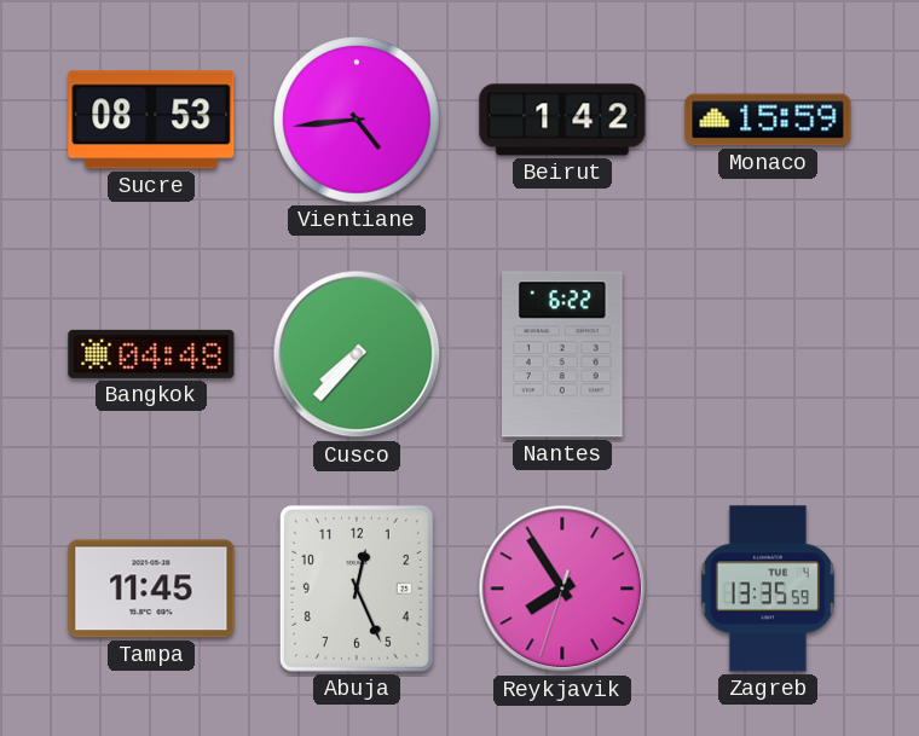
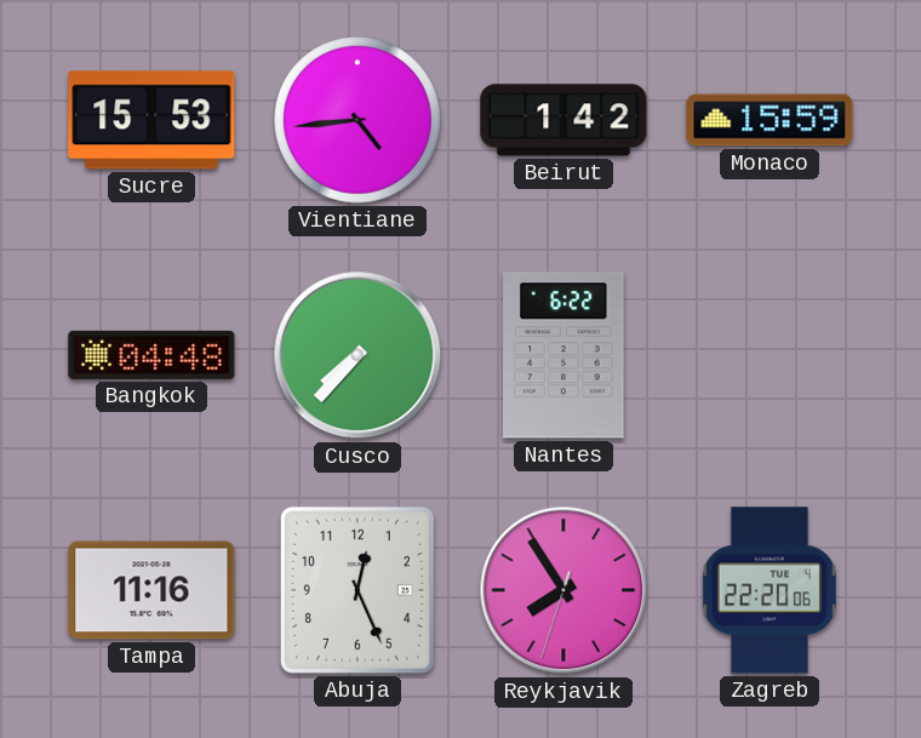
Sucre: 08:53 -> 15:53
Tampa: 11:45 -> 11:16
Zagreb: 13:35 -> 22:20
